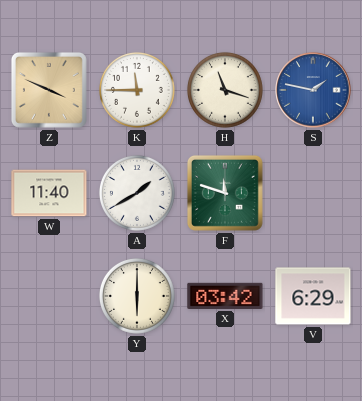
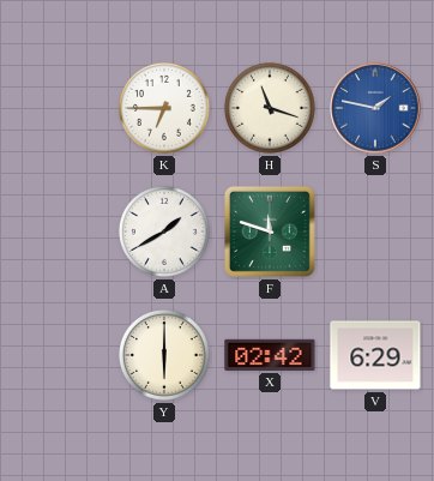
Z: 3:49 -> none
K: 11:45 -> 6:45
W: 11:40 -> none
X: 03:42 -> 02:42
